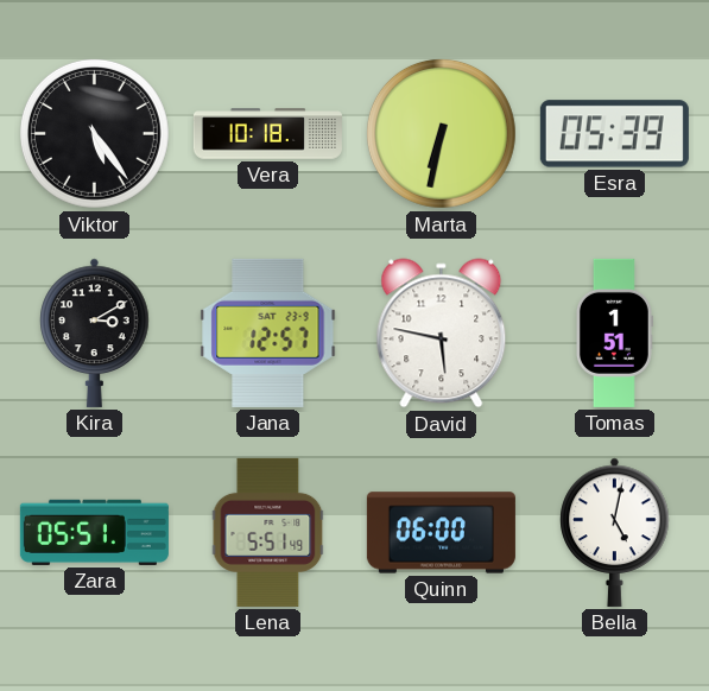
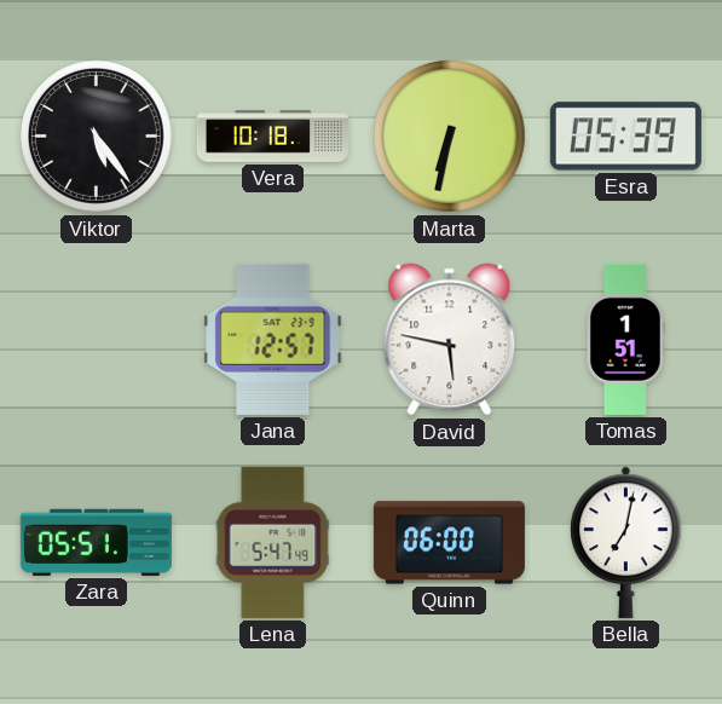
Kira: 3:10 -> none
Lena: 5:51 -> 5:47
Bella: 5:02 -> 7:02
